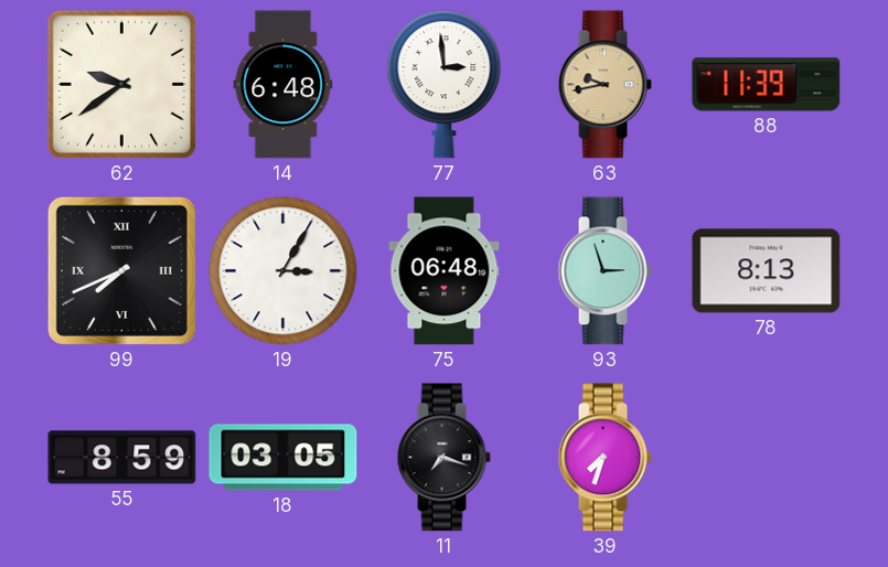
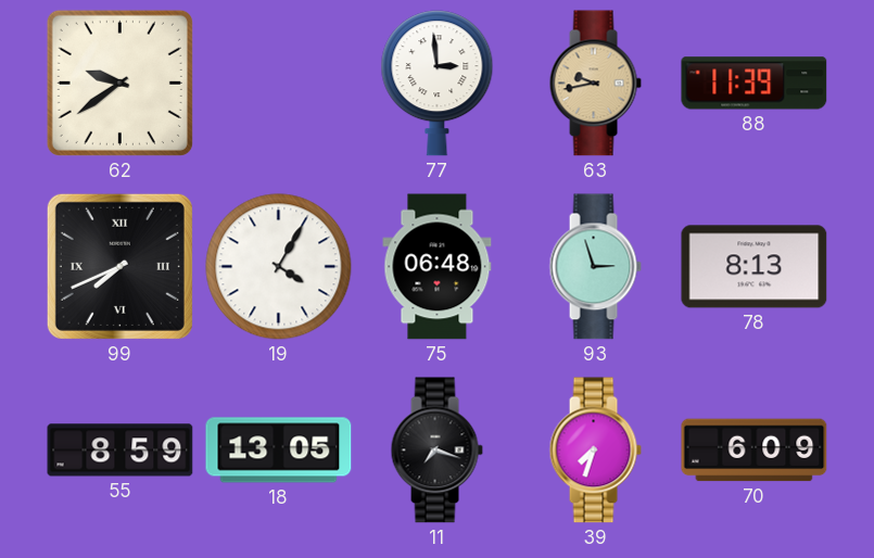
14: 6:48 -> none
19: 3:05 -> 4:05
18: 03:05 -> 13:05
70: none -> 6:09
